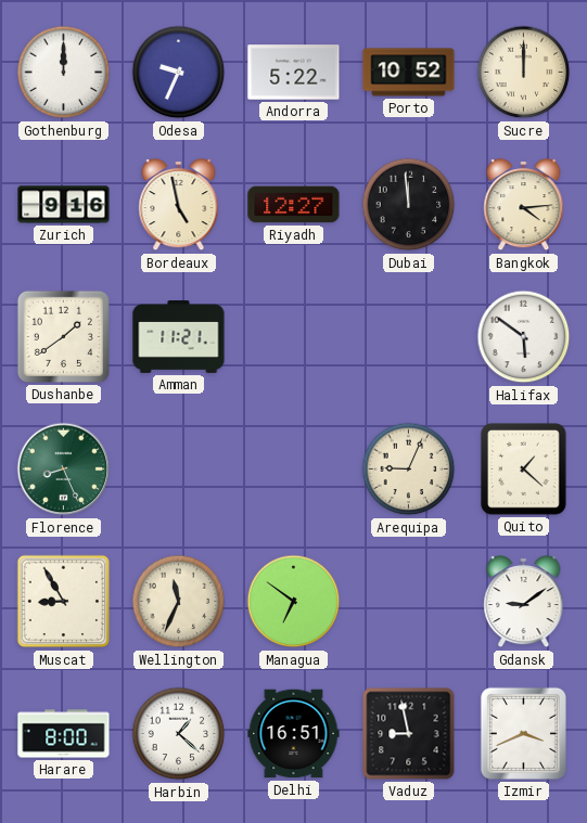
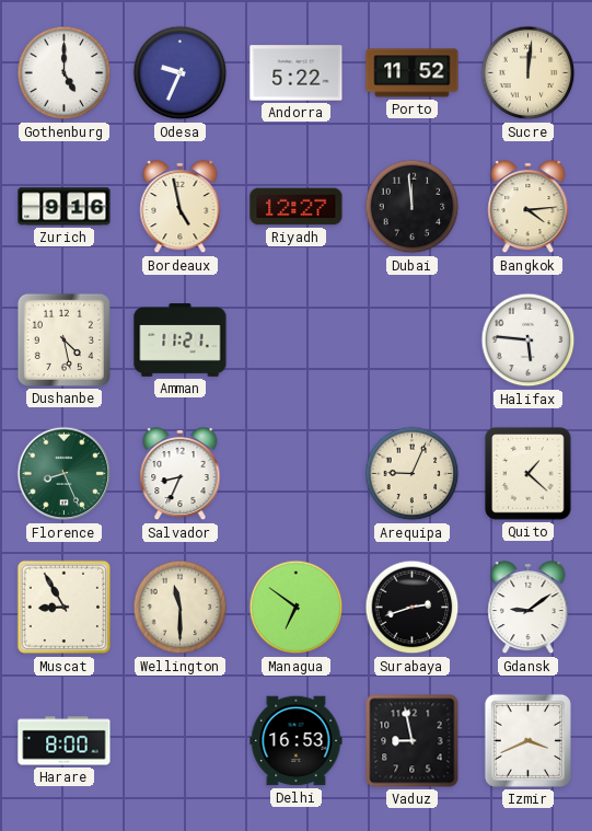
Gothenburg: 12:00 -> 5:00
Porto: 10:52 -> 11:52
Sucre: 12:00 -> 12:01
Dushanbe: 1:39 -> 4:28
Halifax: 5:51 -> 5:46
Salvador: none -> 8:34
Wellington: 11:34 -> 11:30
Surabaya: none -> 2:42
Harbin: 1:22 -> none
Delhi: 16:51 -> 16:53
